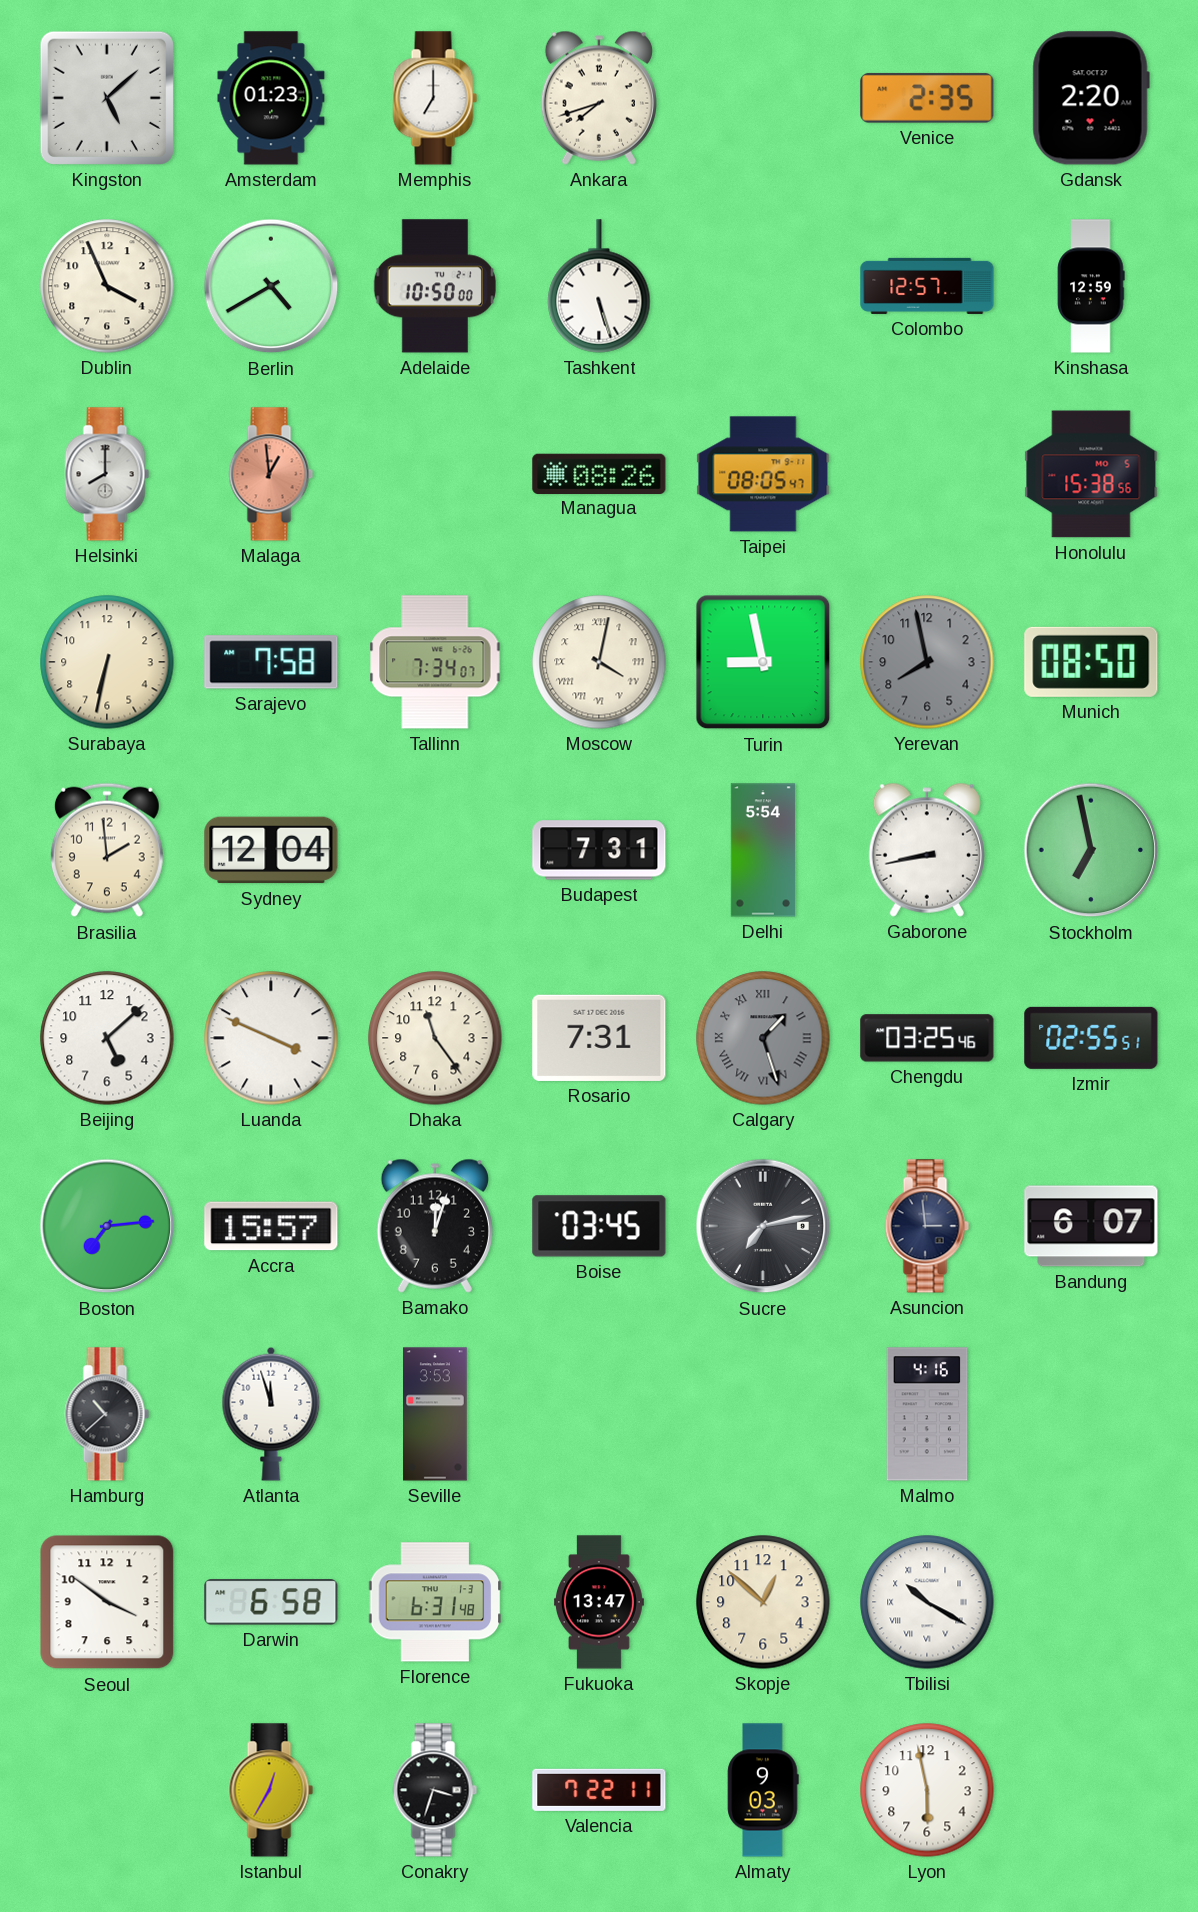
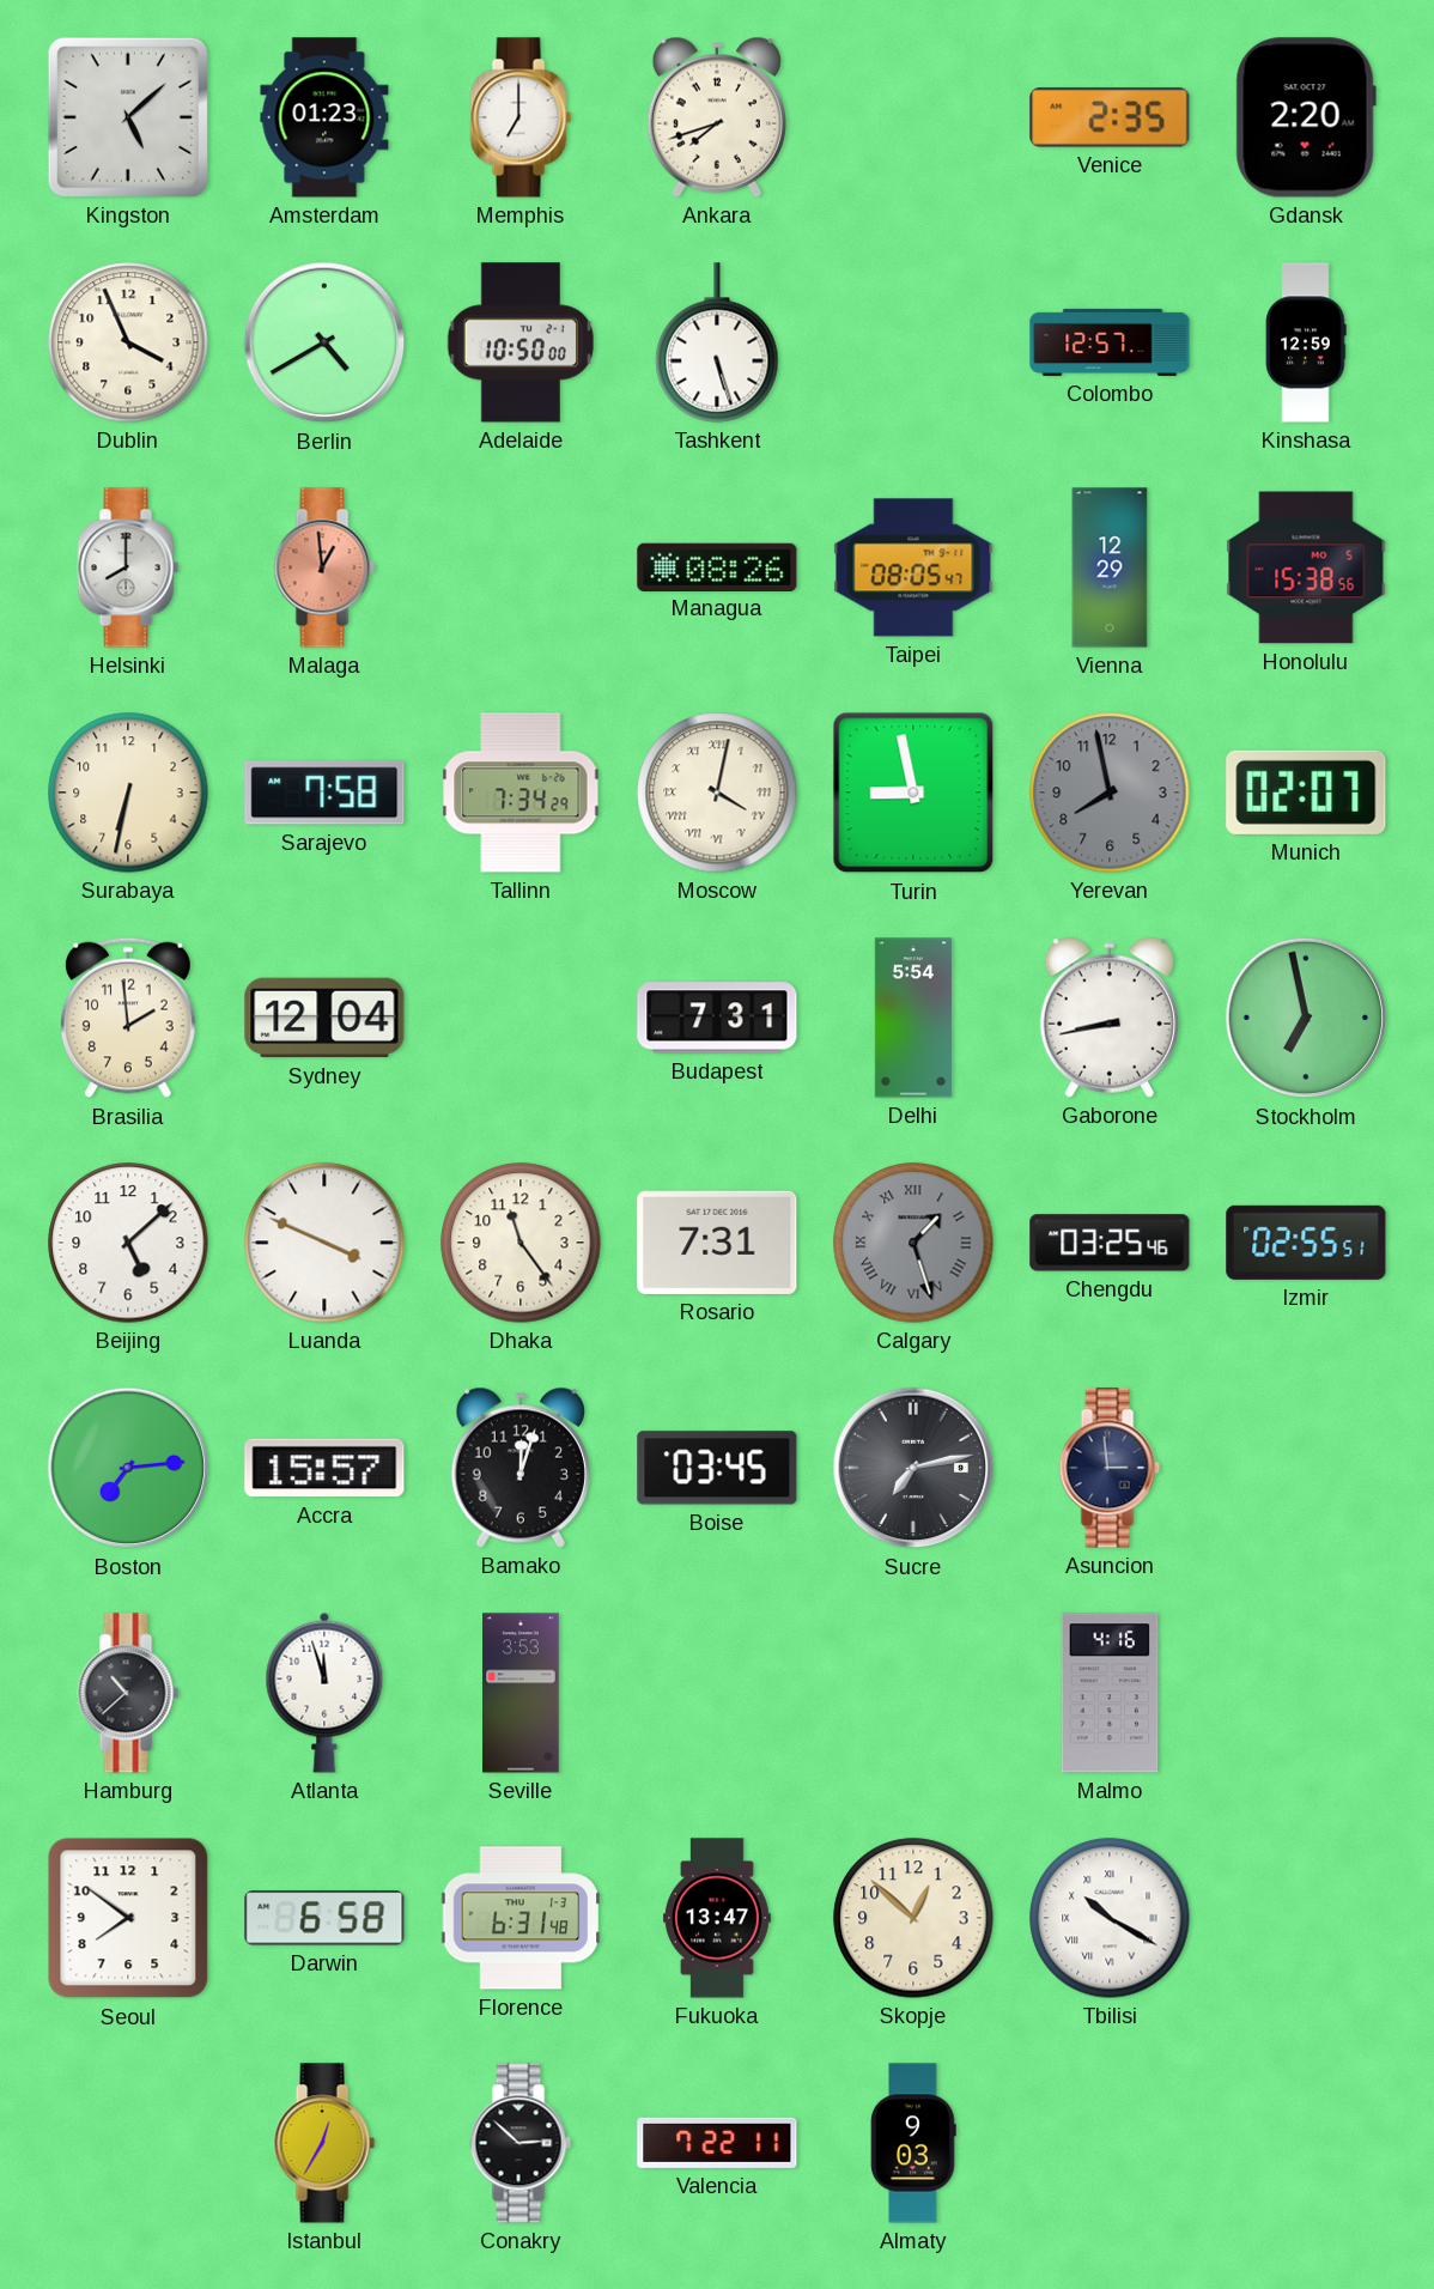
Vienna: none -> 12:29
Tallinn: 7:34:07 -> 7:34:29
Munich: 08:50 -> 02:07
Bandung: 6:07 -> none
Seoul: 3:51 -> 7:51
Conakry: 3:33 -> 2:52
Lyon: 5:58 -> none
